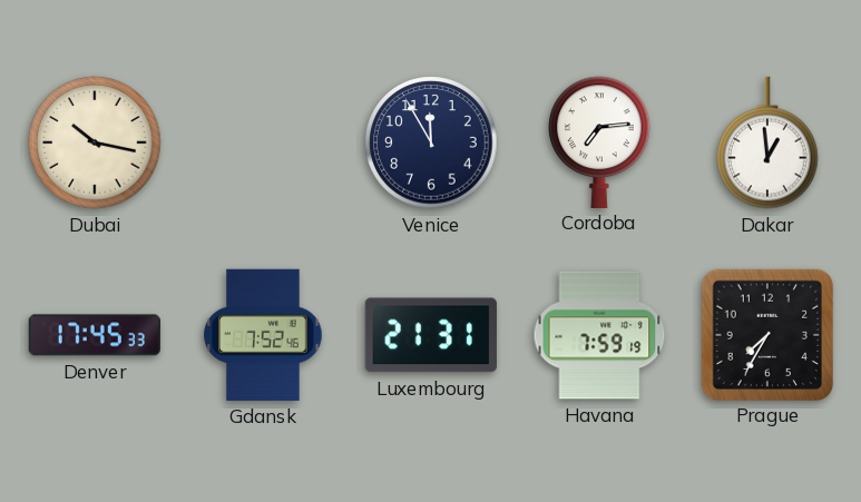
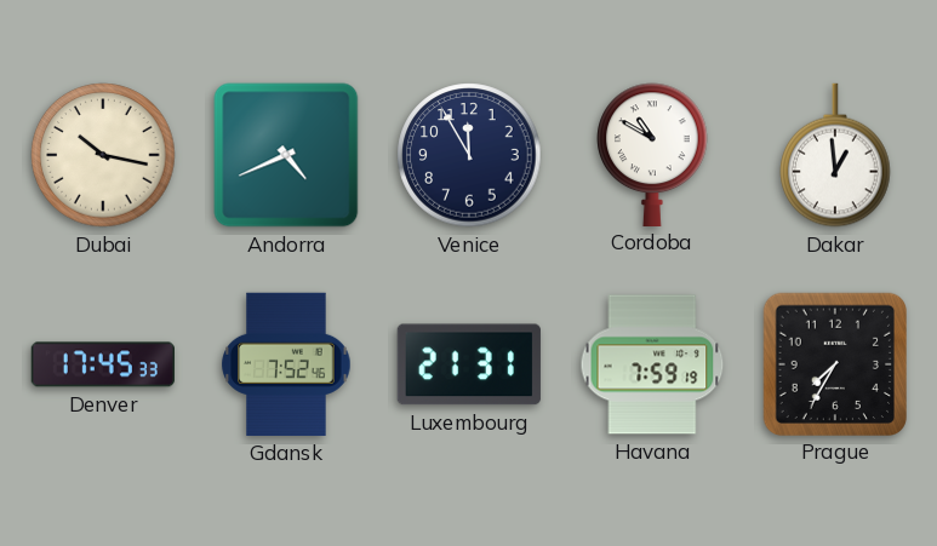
Andorra: none -> 4:41
Cordoba: 7:14 -> 10:50
